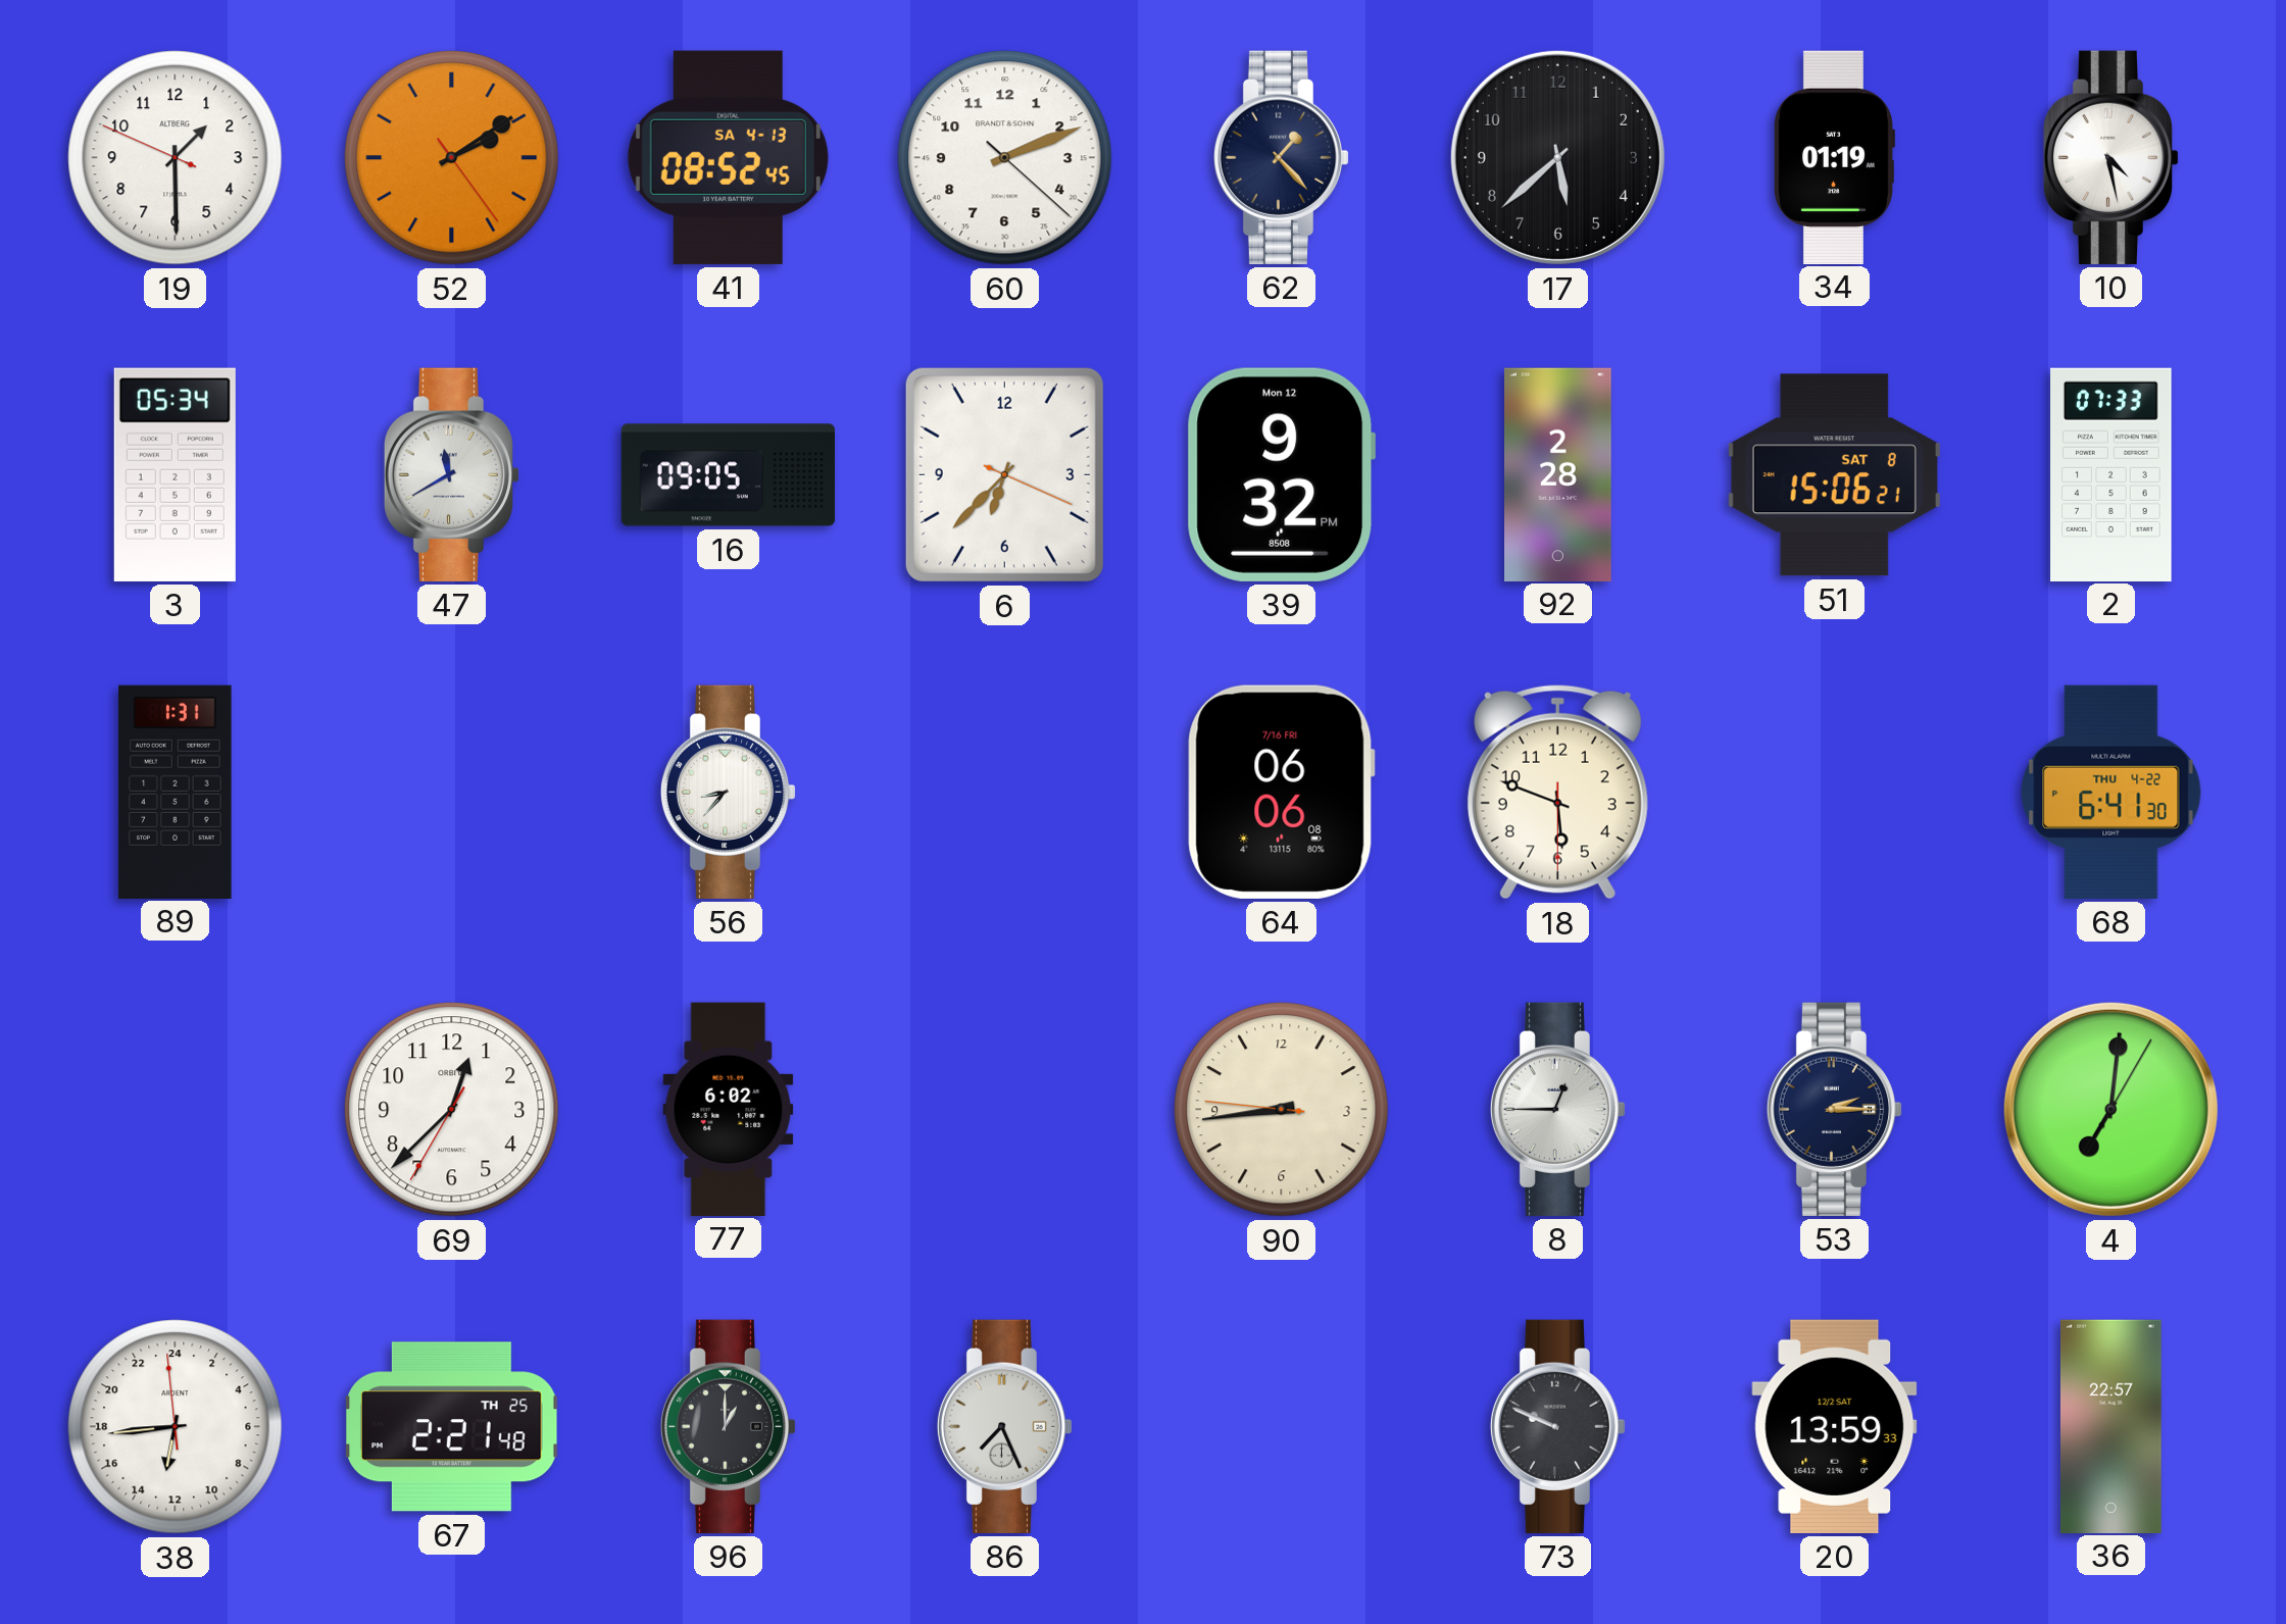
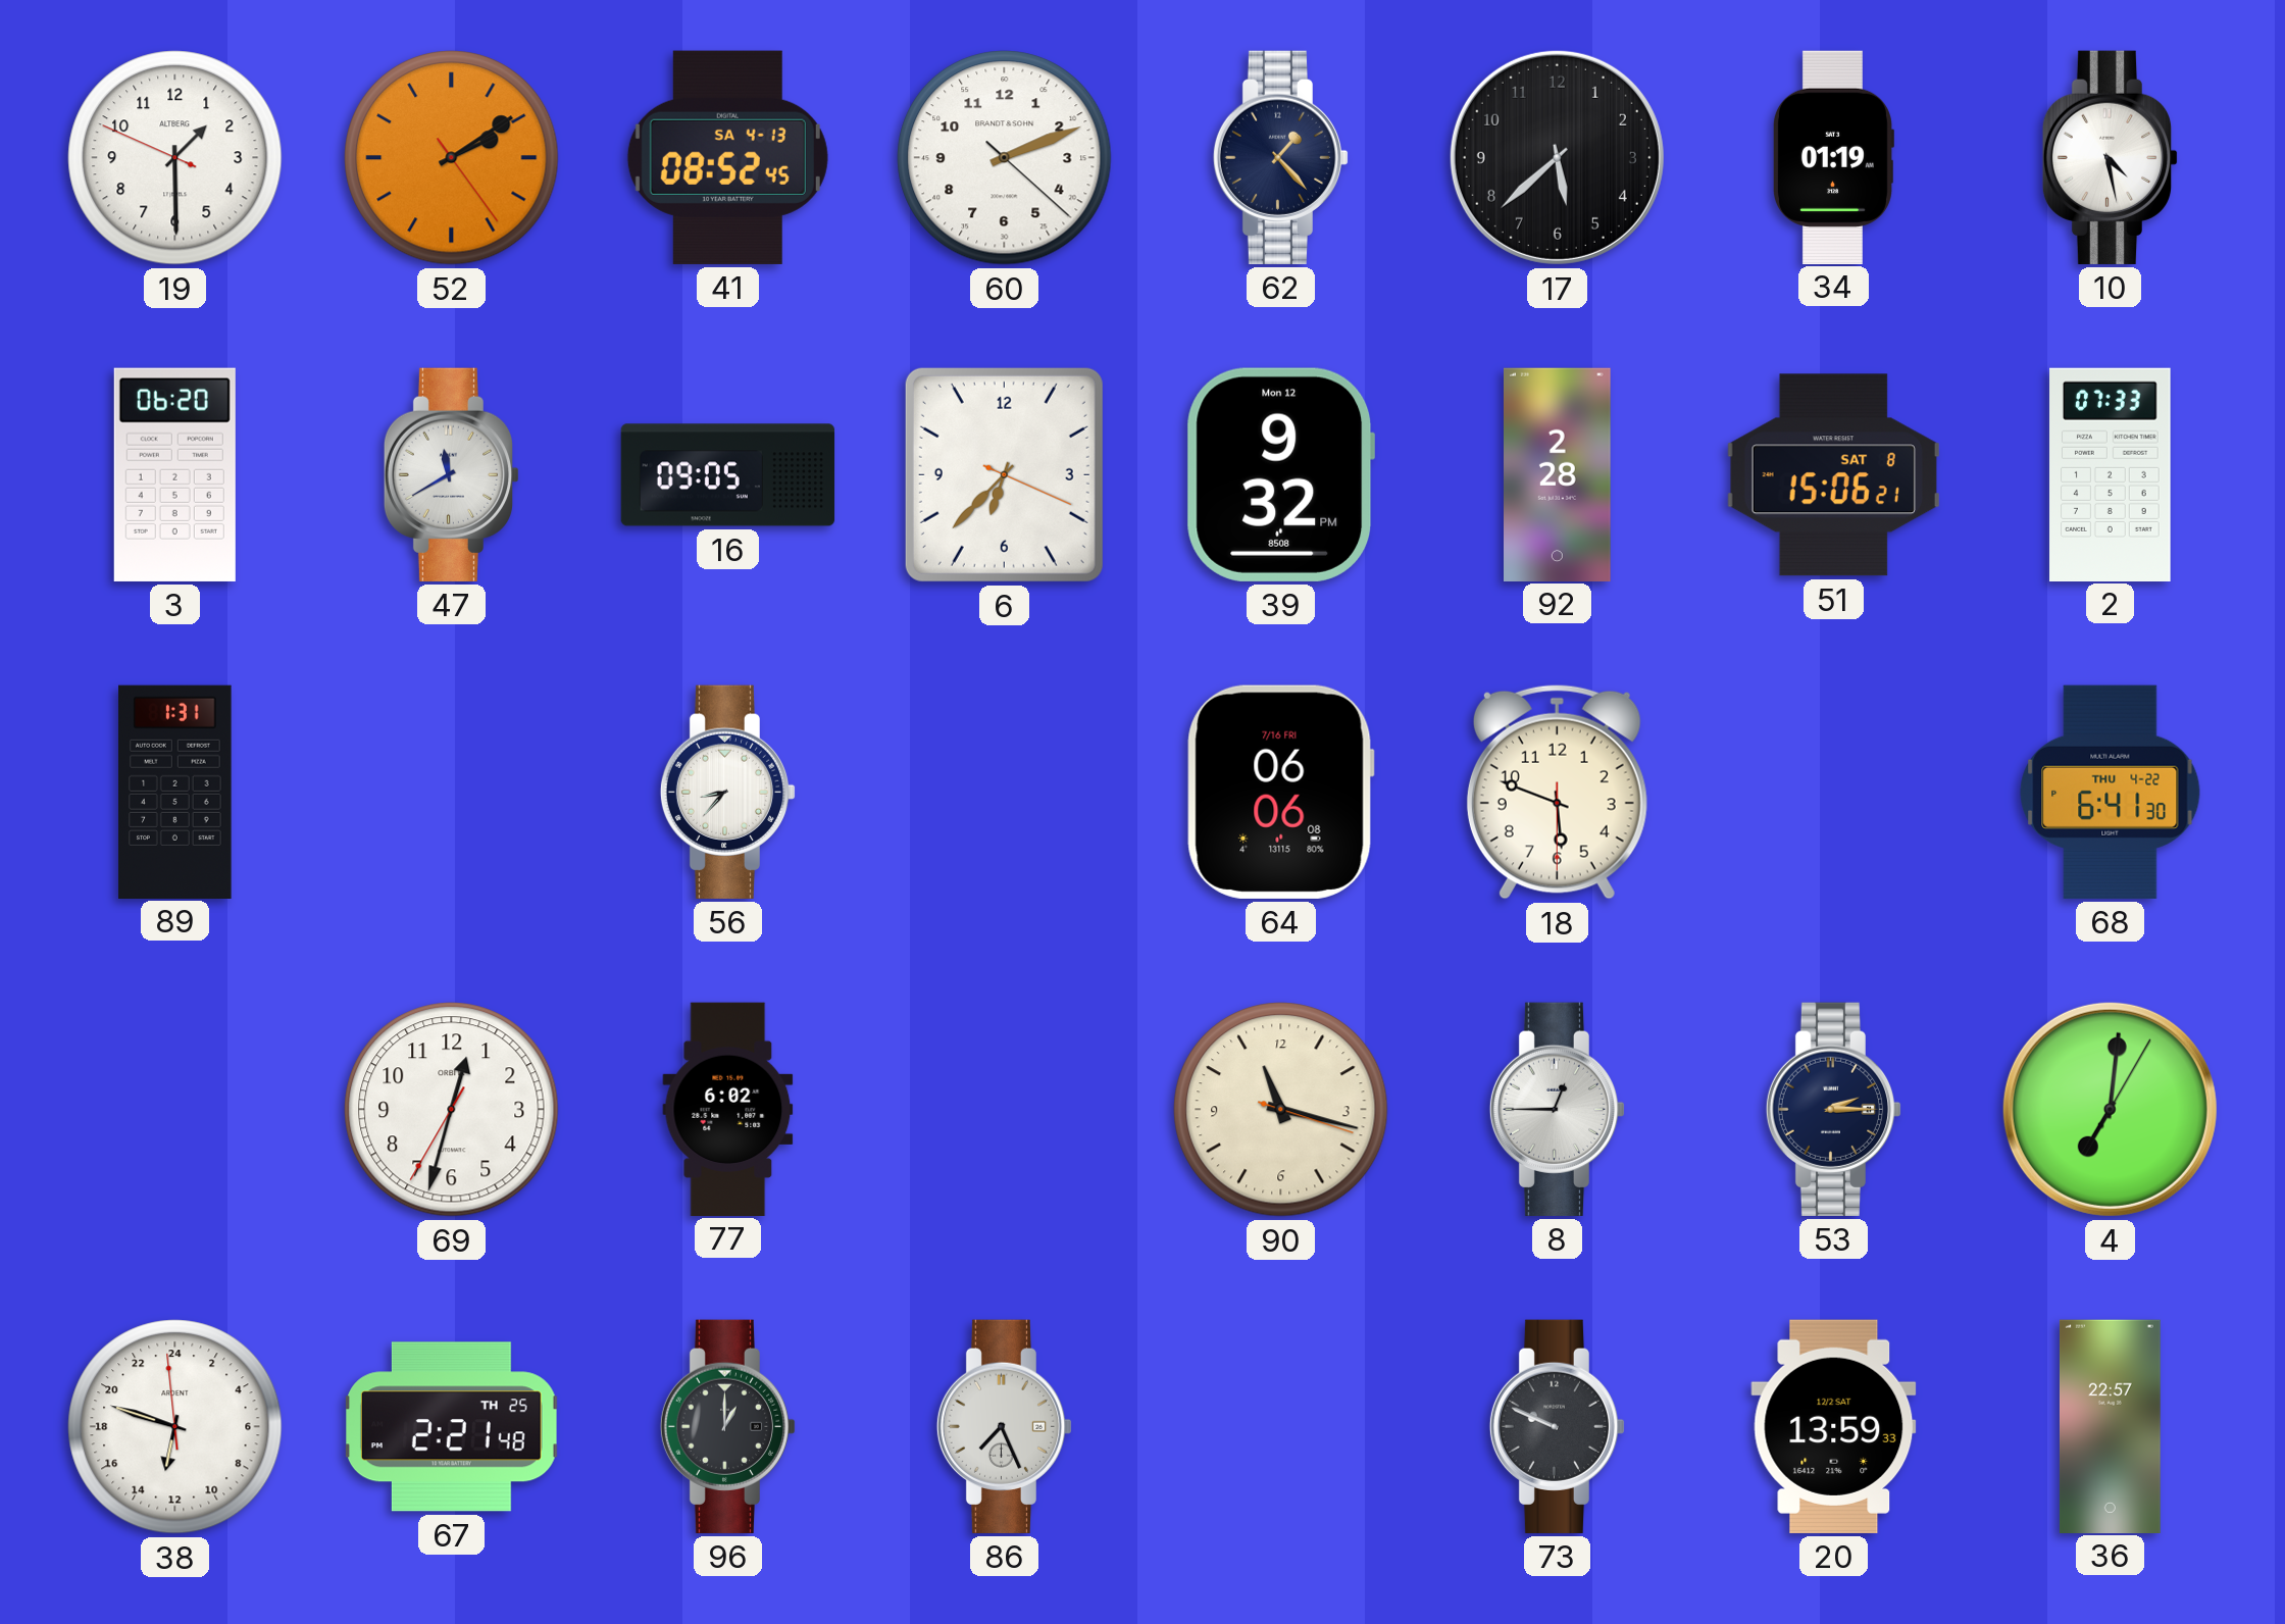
3: 05:34 -> 06:20
69: 12:37 -> 12:32
90: 8:43 -> 11:17
38: 12:43 -> 12:47
